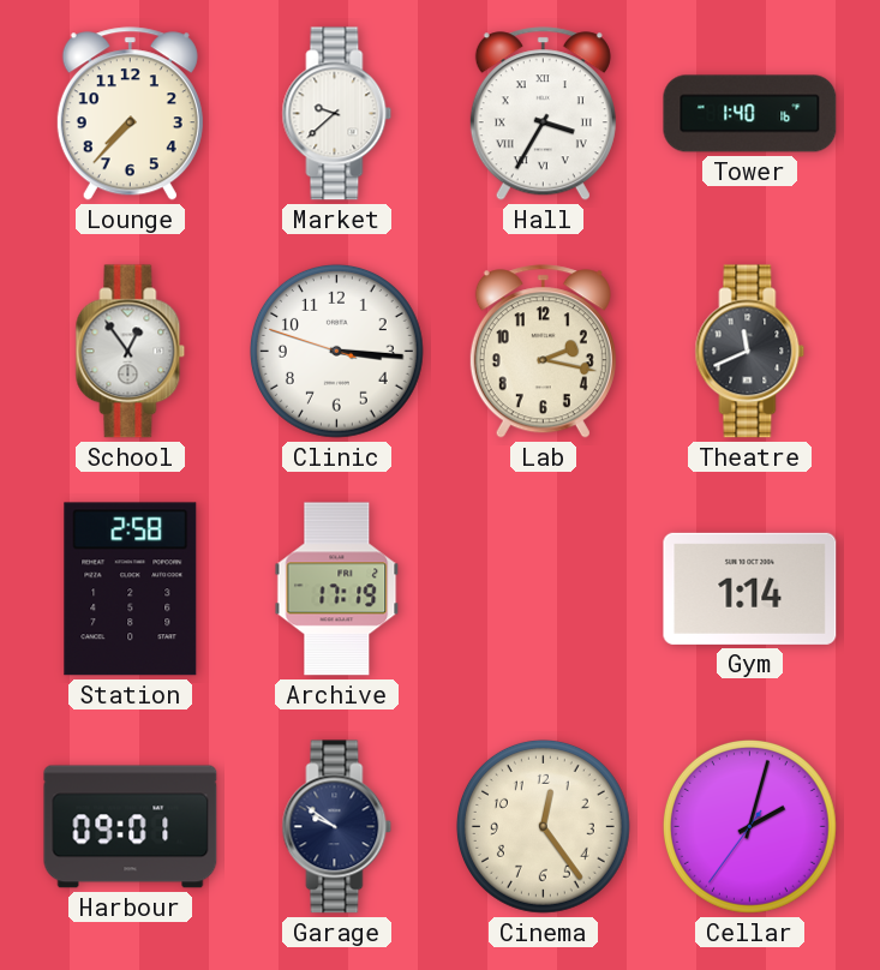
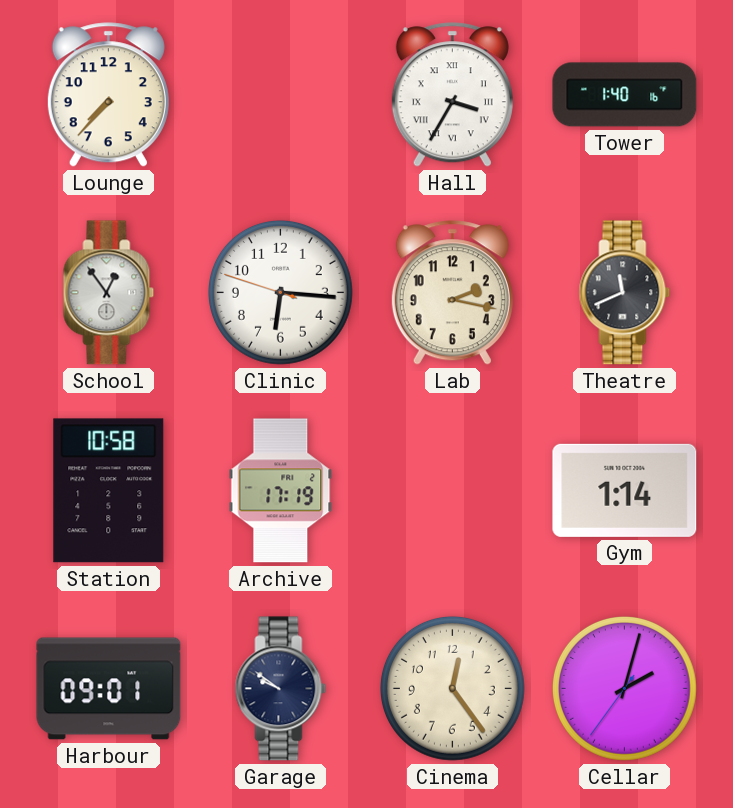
Market: 9:38 -> none
Clinic: 3:15 -> 6:15
Station: 2:58 -> 10:58
